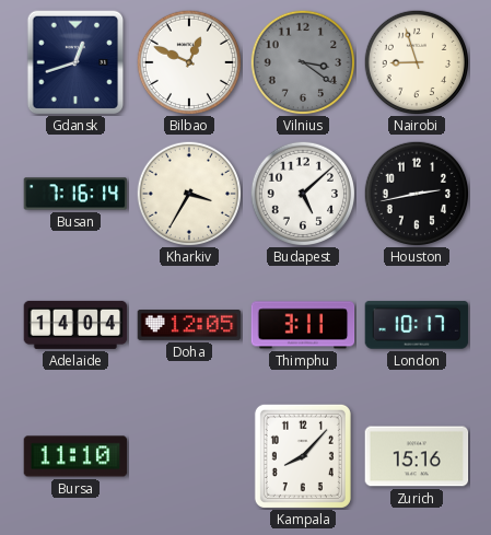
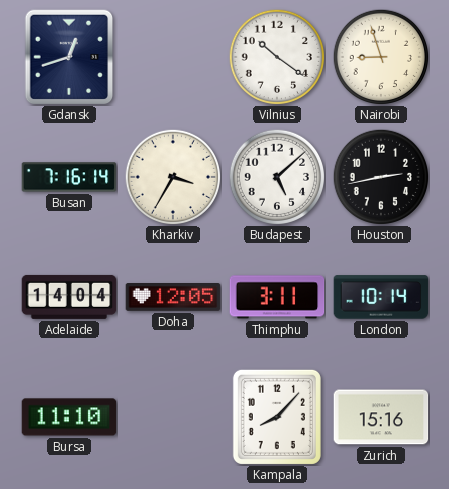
Bilbao: 12:49 -> none
Vilnius: 3:21 -> 10:21
Vilnius dial: grey -> white
London: 10:17 -> 10:14
